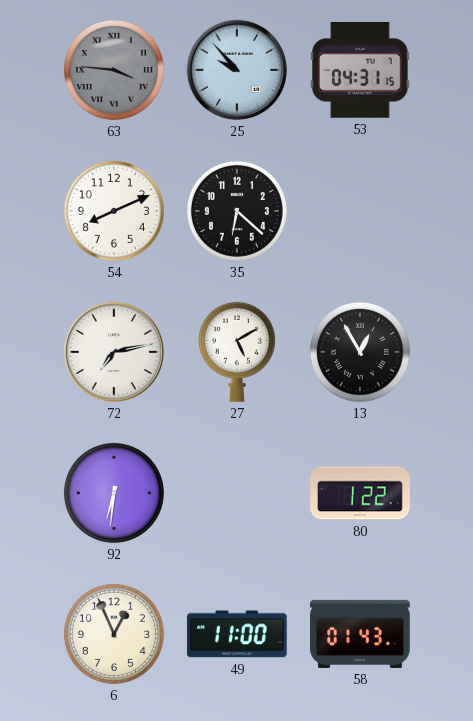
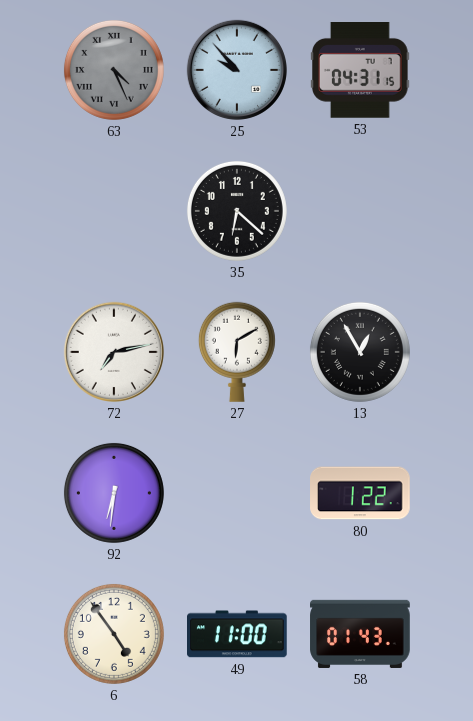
63: 3:46 -> 4:26
54: 8:11 -> none
27: 5:10 -> 6:10
6: 12:56 -> 4:54
